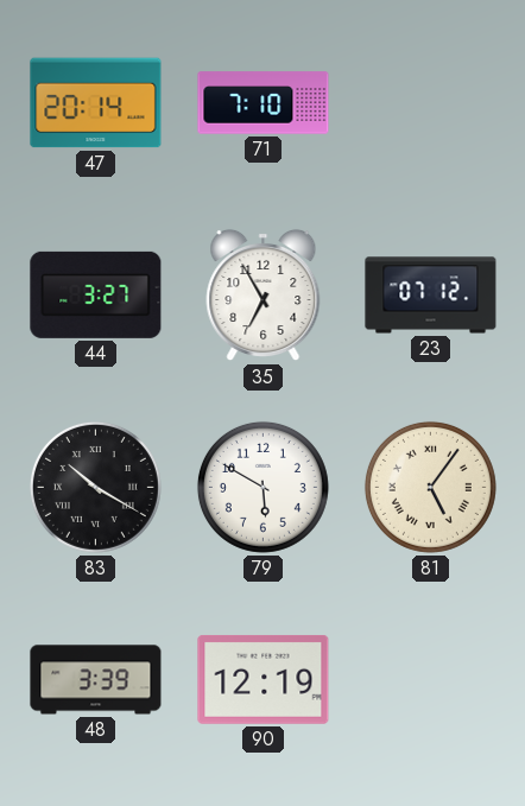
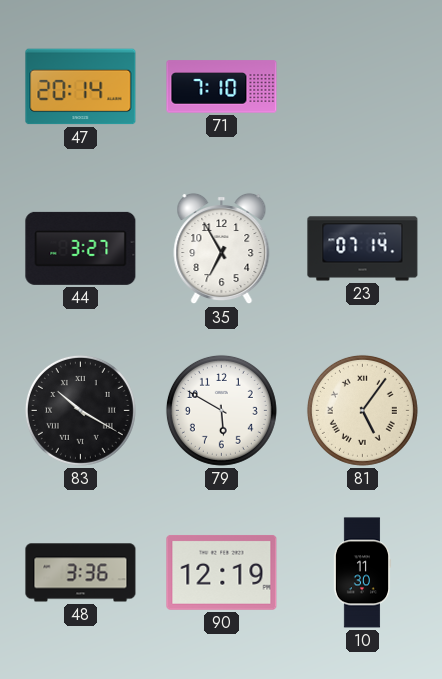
23: 07:12 -> 07:14
48: 3:39 -> 3:36
10: none -> 11:30
